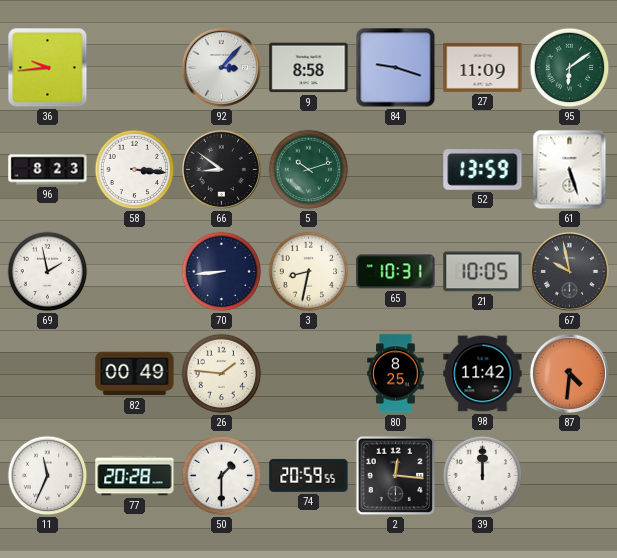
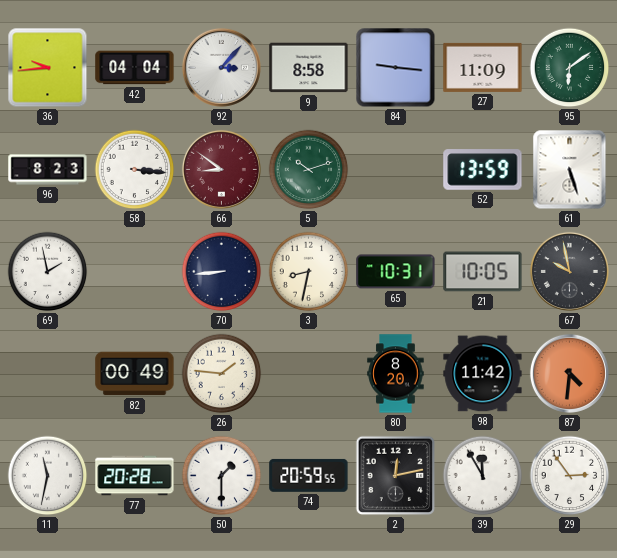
42: none -> 04:04
84: 9:18 -> 9:16
66 dial: black -> burgundy
80: 8:25 -> 8:20
11: 11:34 -> 11:32
2: 12:16 -> 12:13
39: 12:00 -> 11:55
29: none -> 2:54
